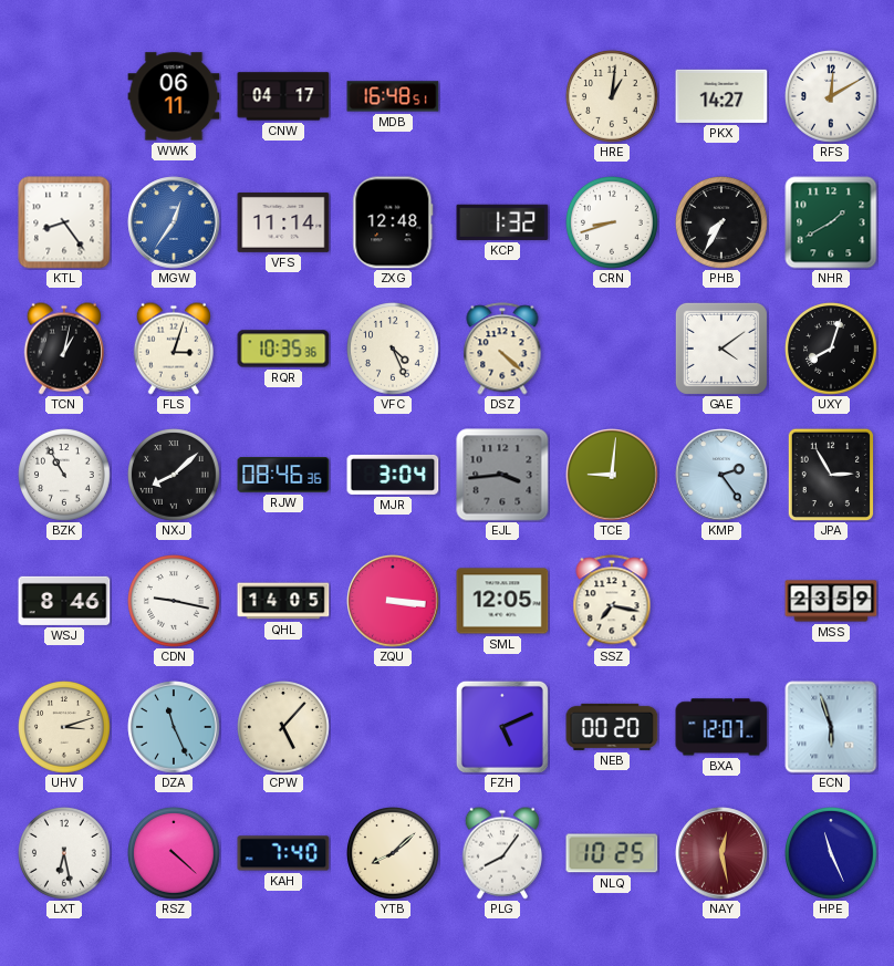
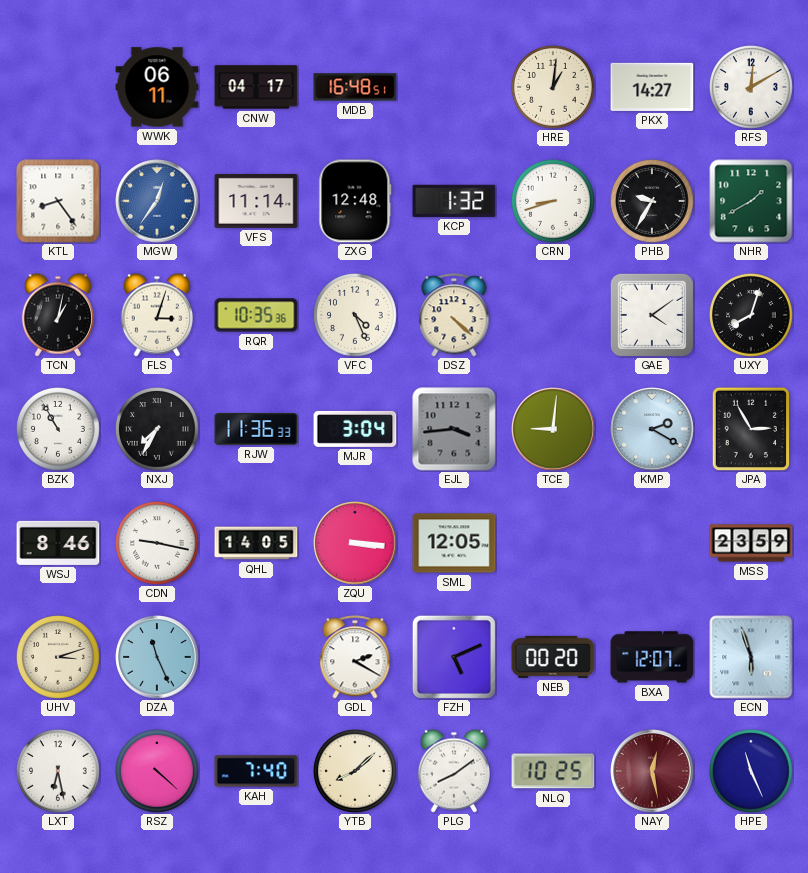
PHB: 7:35 -> 9:35
NXJ: 8:08 -> 7:35
RJW: 08:46 -> 11:36
KMP: 2:24 -> 2:20
SSZ: 7:17 -> none
CPW: 5:07 -> none
GDL: none -> 2:20
PLG: 8:06 -> 8:09
